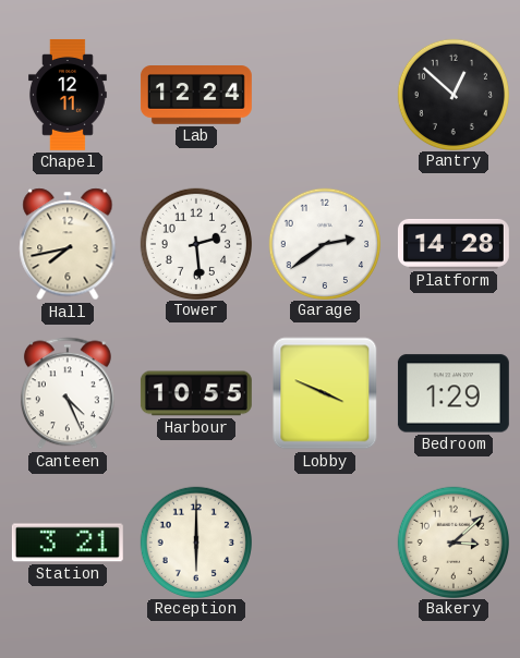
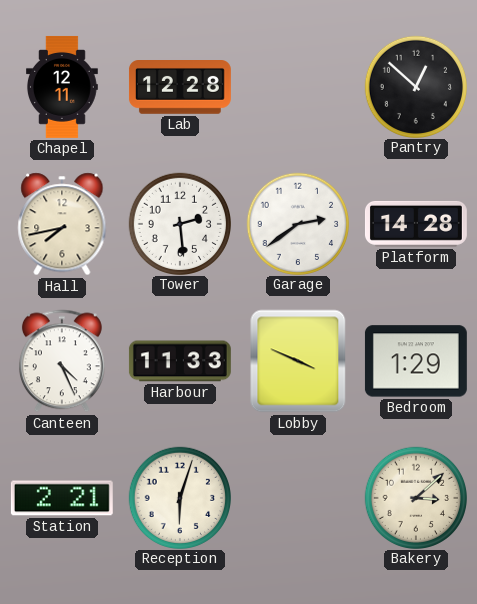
Lab: 12:24 -> 12:28
Harbour: 10:55 -> 11:33
Station: 3:21 -> 2:21
Reception: 6:00 -> 6:03
